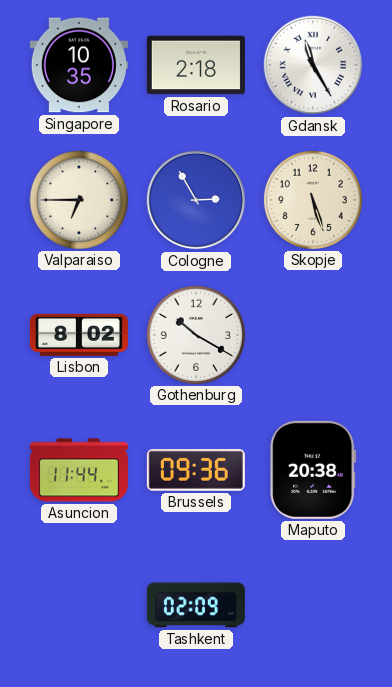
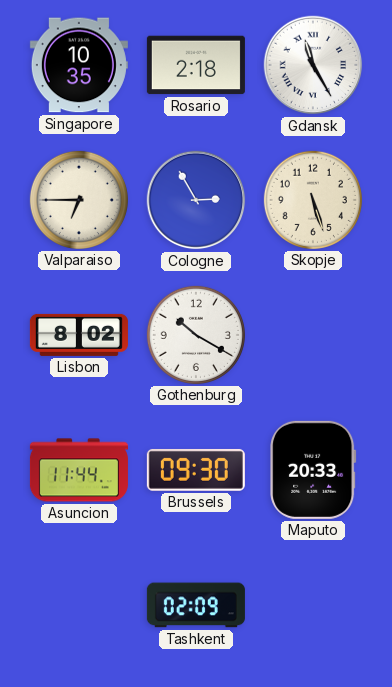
Brussels: 09:36 -> 09:30
Maputo: 20:38 -> 20:33
